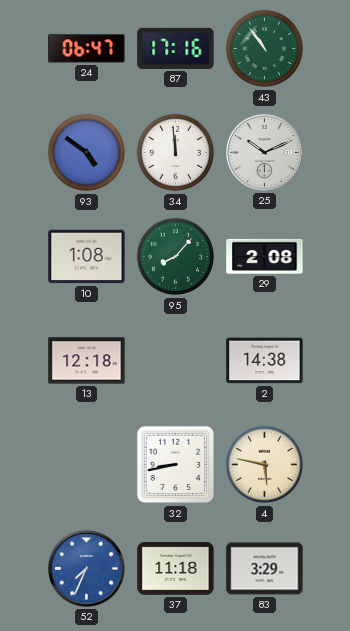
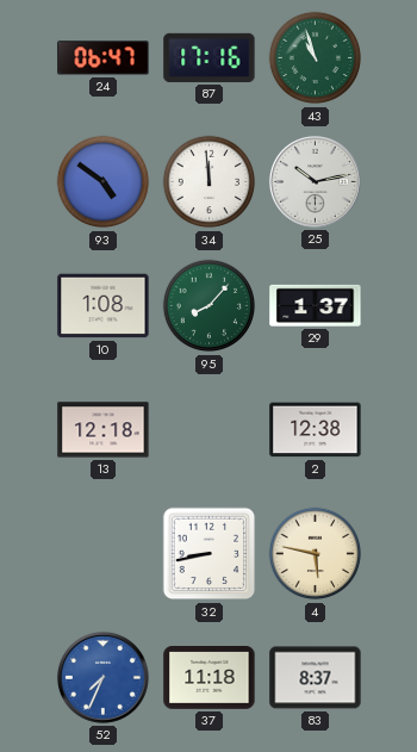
43: 10:54 -> 10:57
25: 10:11 -> 10:13
29: 2:08 -> 1:37
2: 14:38 -> 12:38
83: 3:29 -> 8:37
